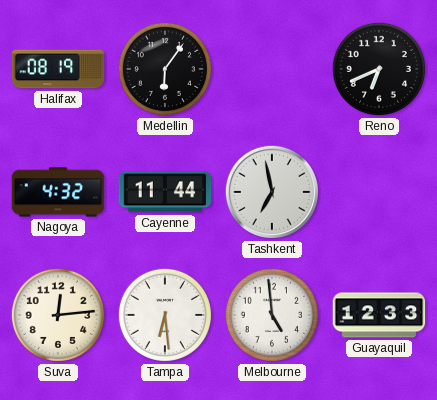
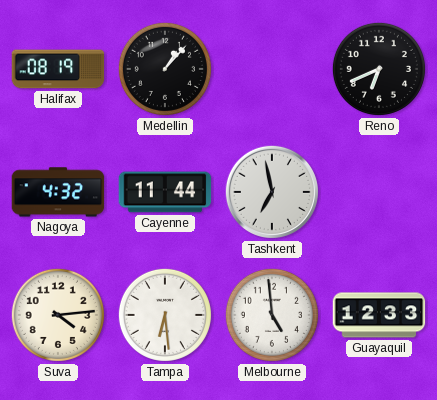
Medellin: 6:06 -> 1:07
Suva: 12:14 -> 4:14
